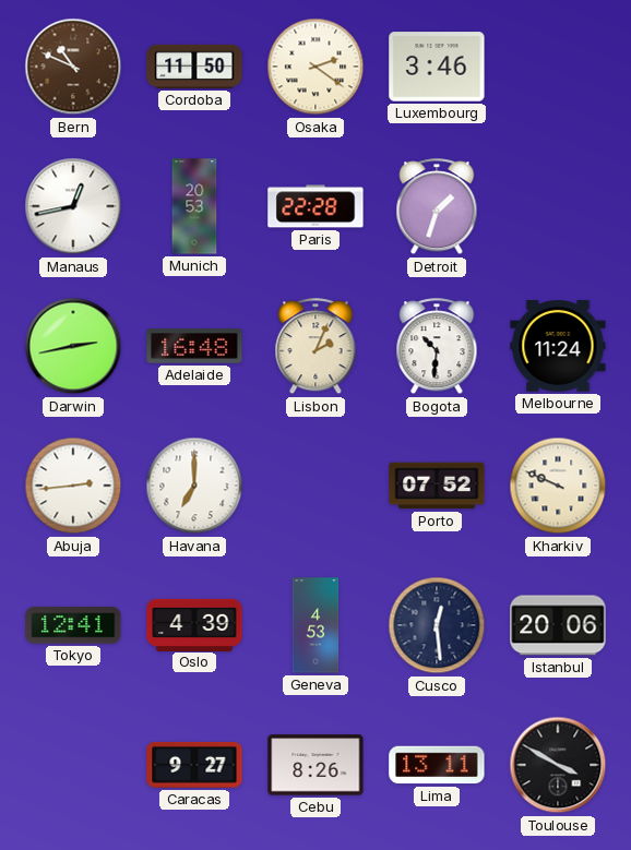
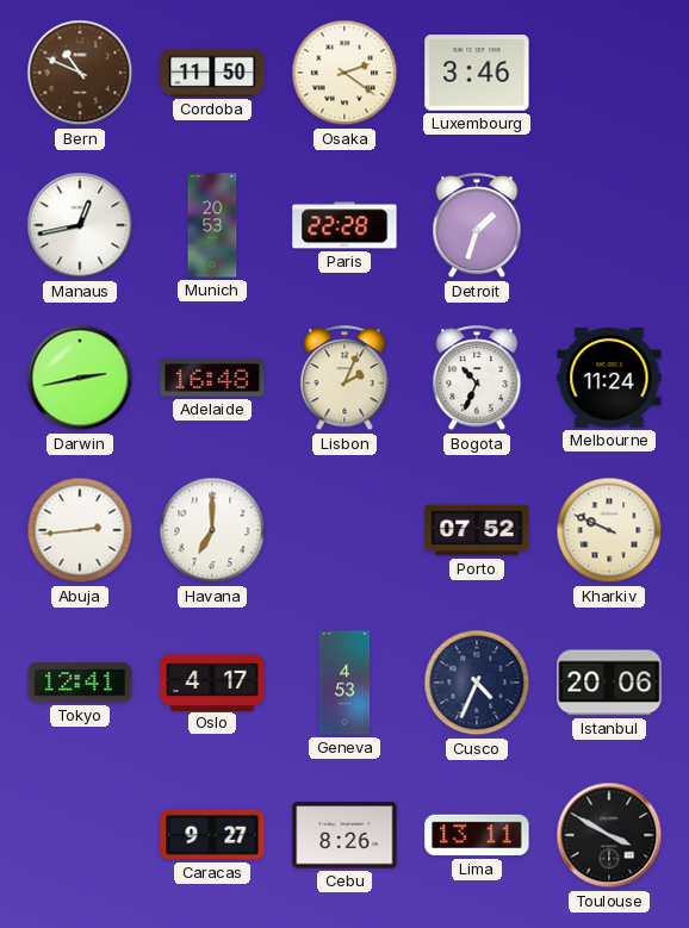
Bogota: 10:31 -> 10:34
Oslo: 4:39 -> 4:17
Cusco: 12:29 -> 4:34
